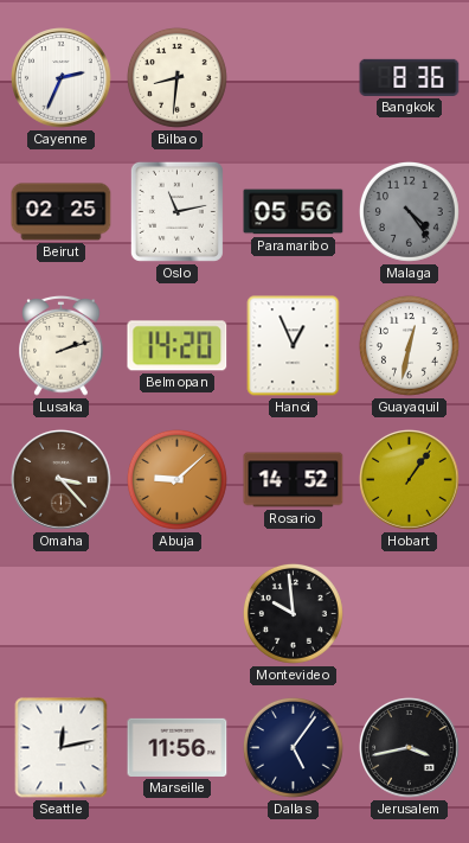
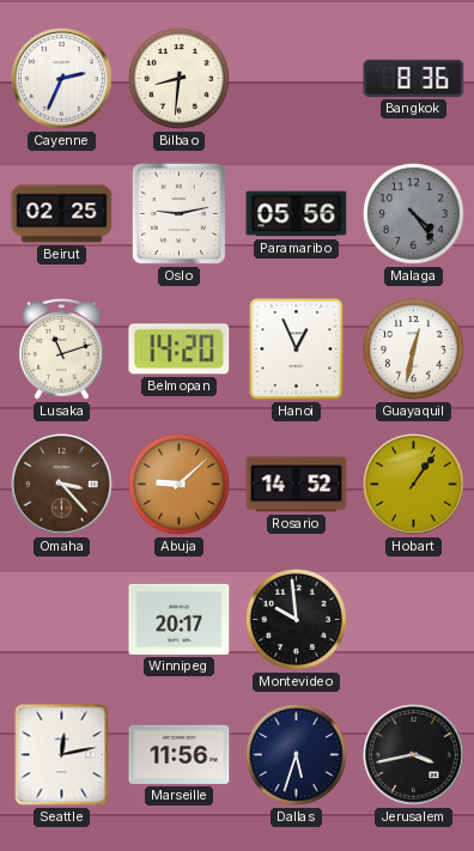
Oslo: 11:13 -> 9:13
Lusaka: 2:12 -> 11:12
Winnipeg: none -> 20:17
Dallas: 5:06 -> 5:33
